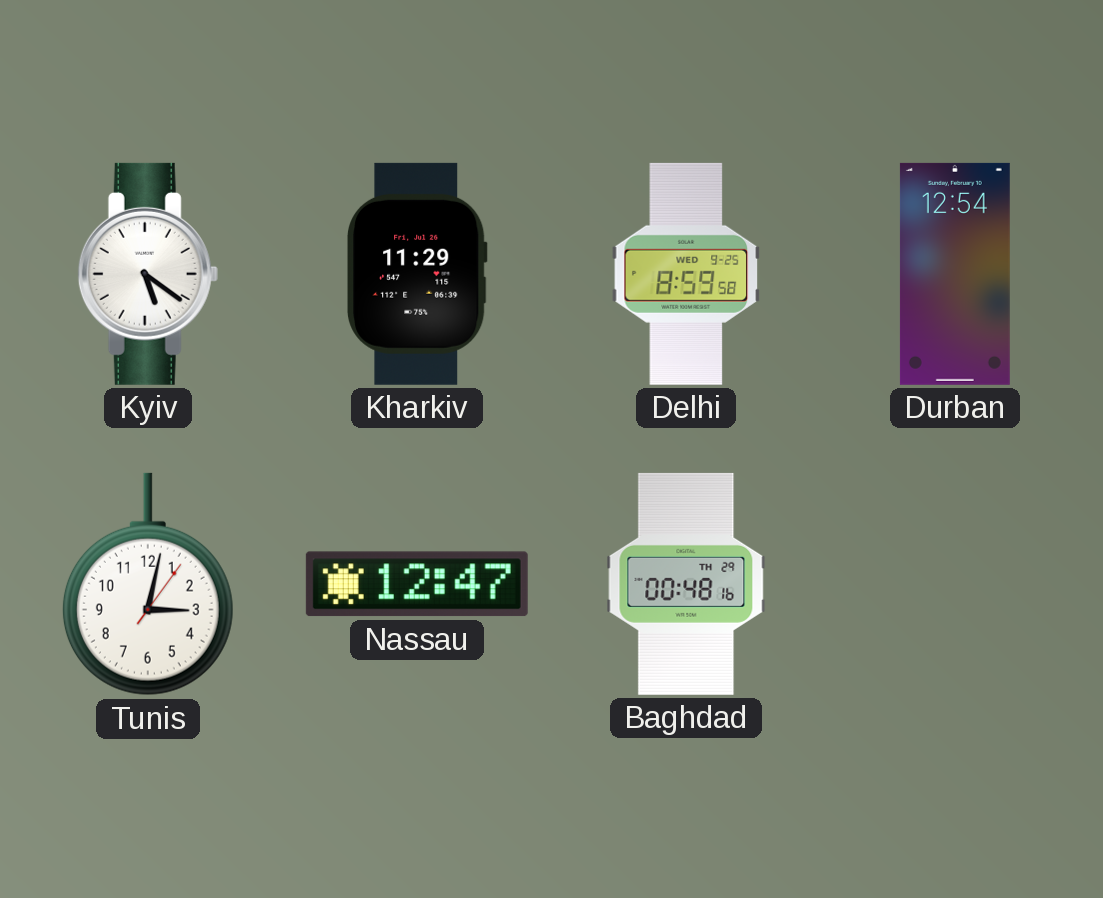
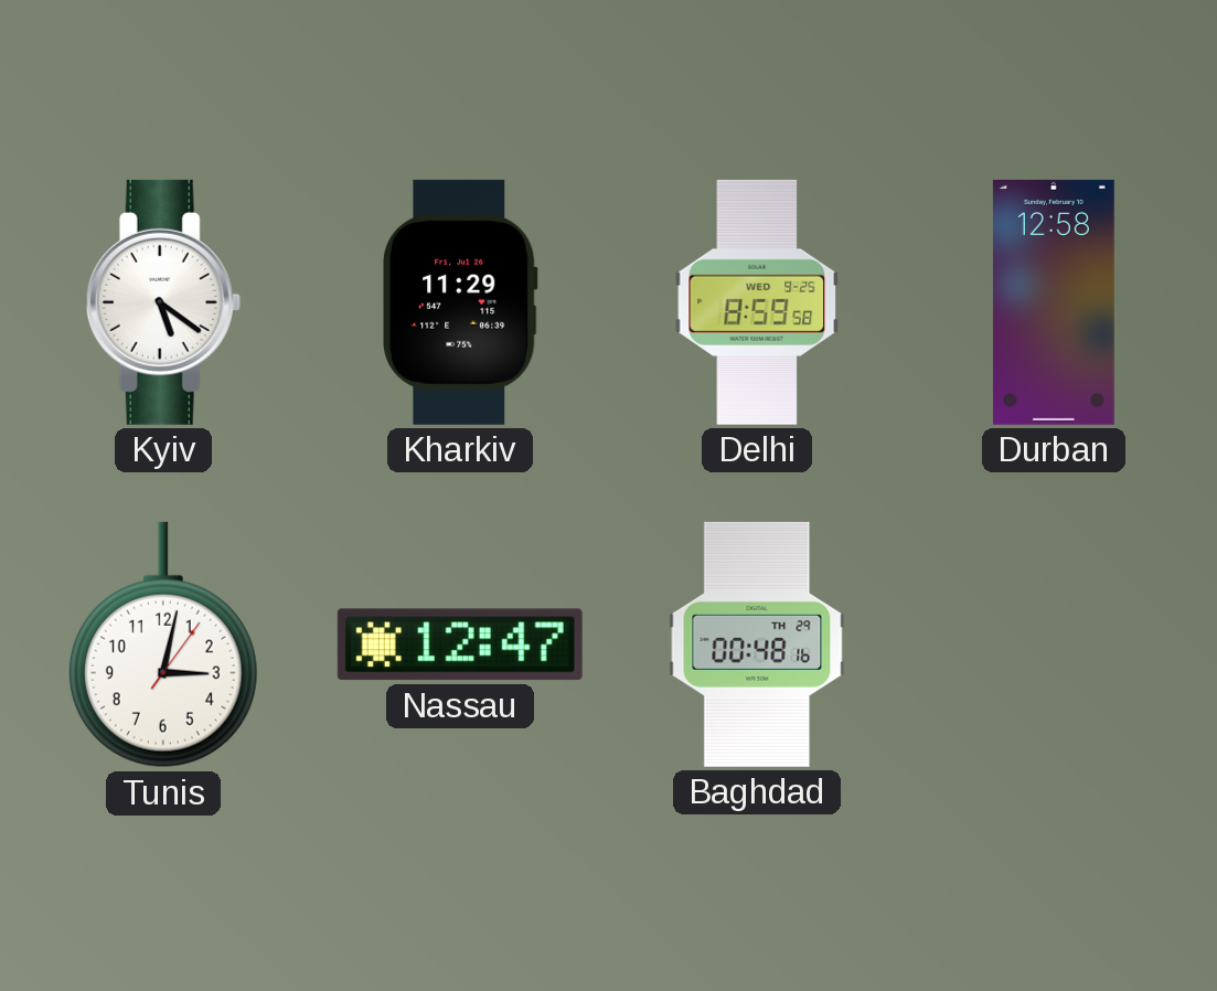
Durban: 12:54 -> 12:58
